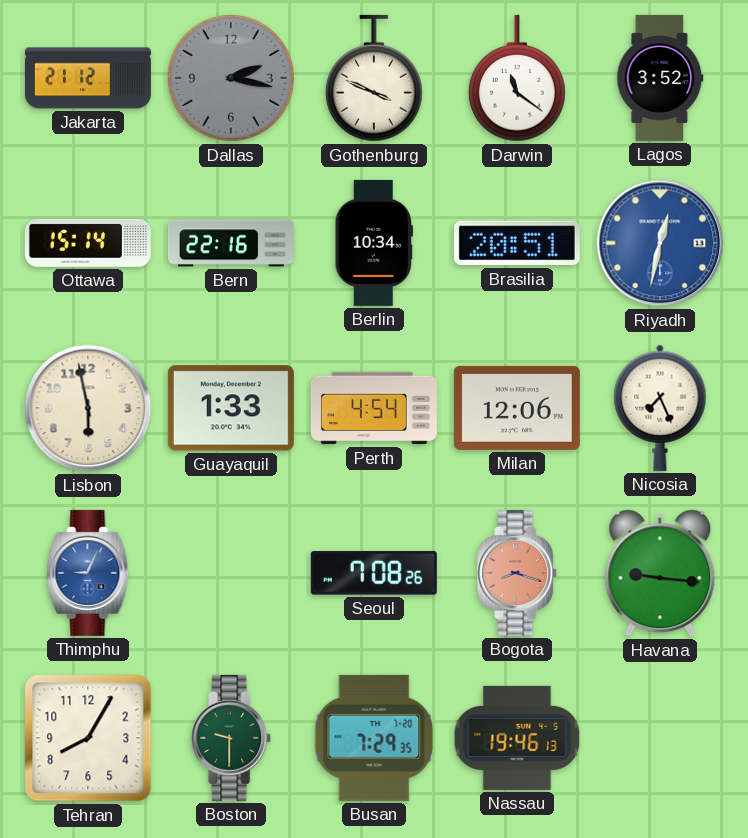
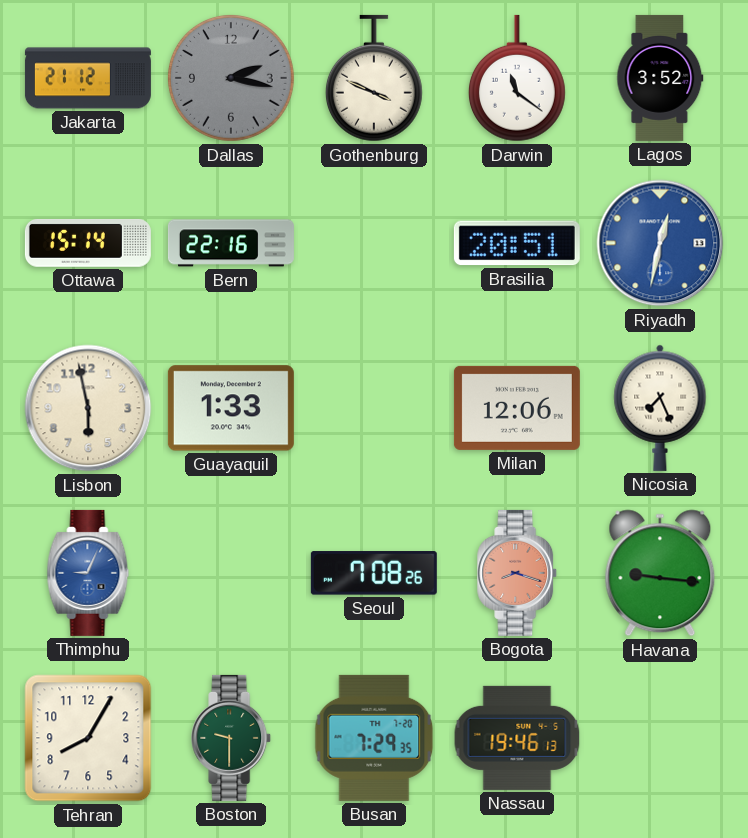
Berlin: 10:34 -> none
Perth: 4:54 -> none
